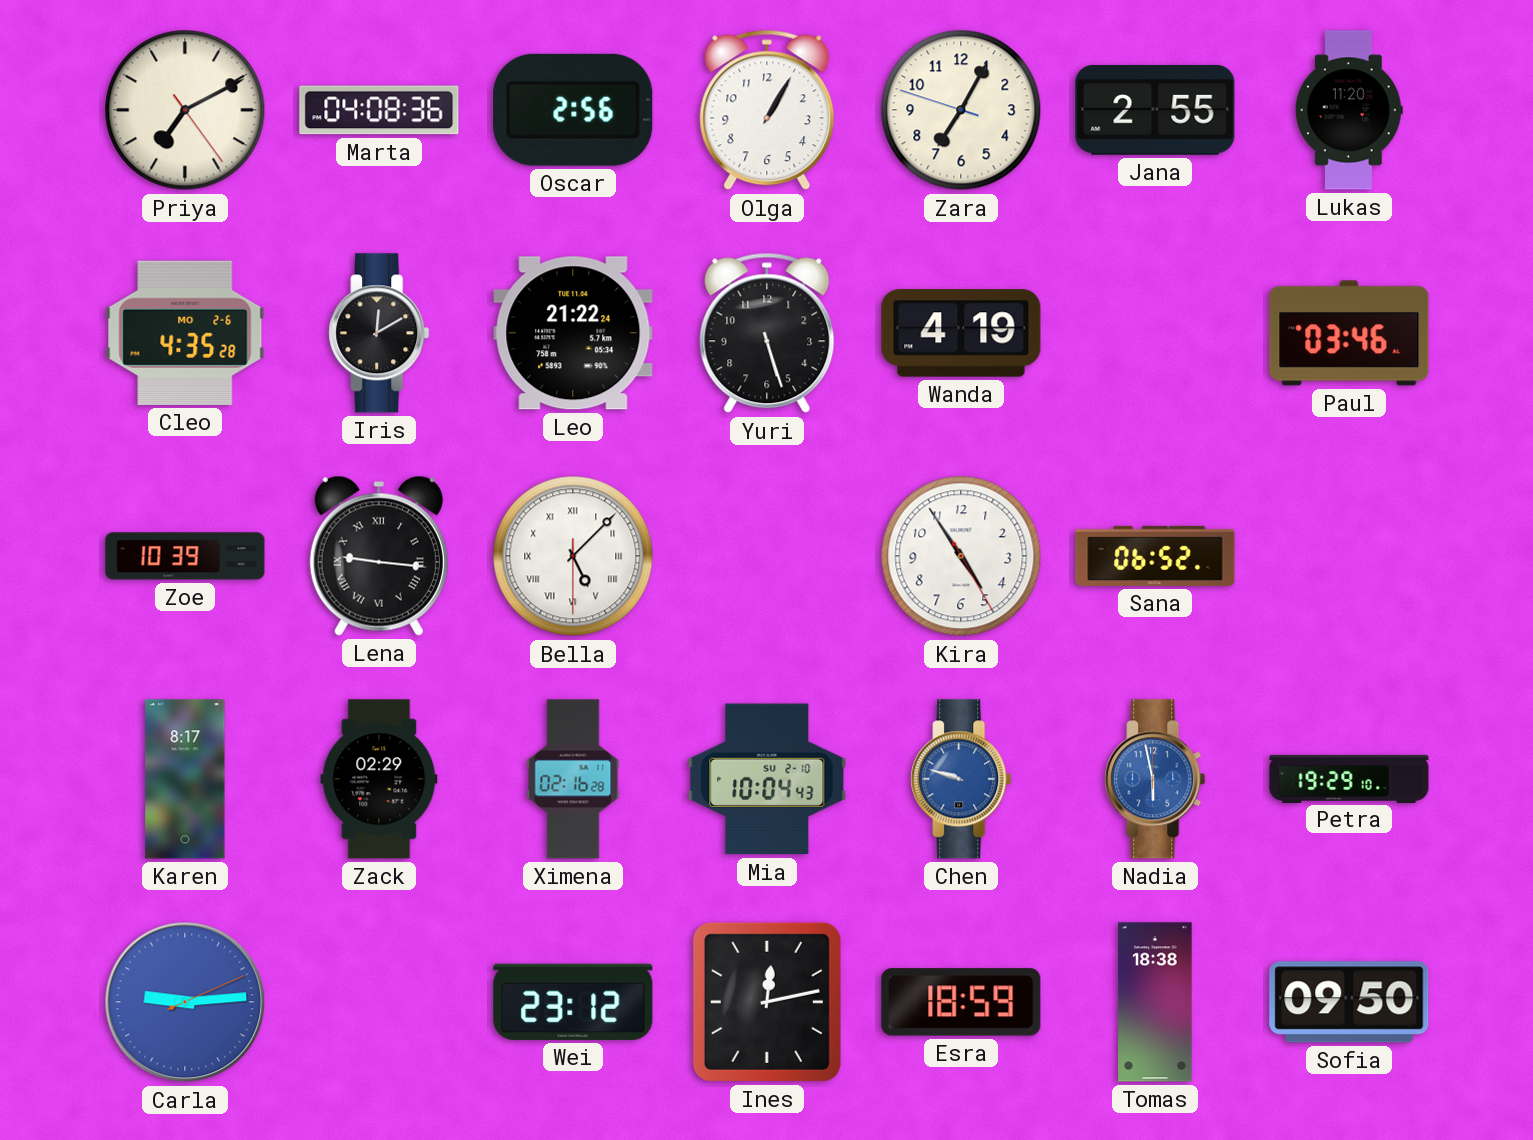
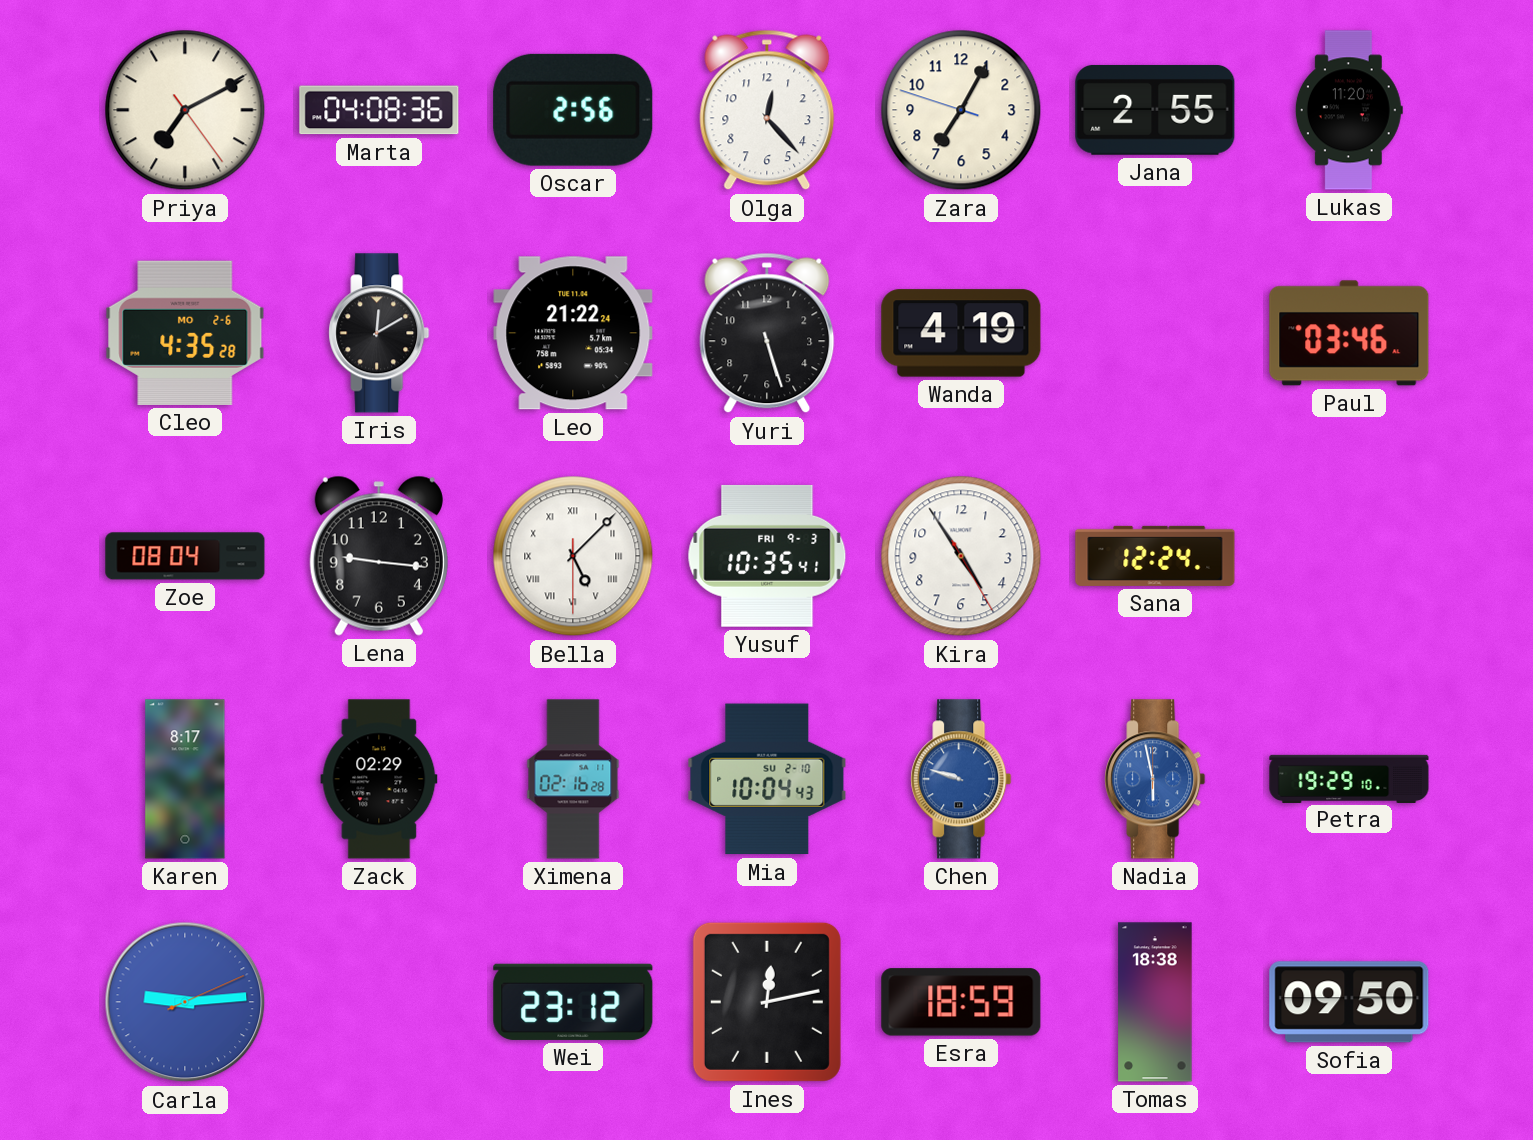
Olga: 1:05 -> 12:23
Zoe: 10:39 -> 08:04
Lena numerals: Roman -> Arabic
Yusuf: none -> 10:35
Sana: 06:52 -> 12:24
